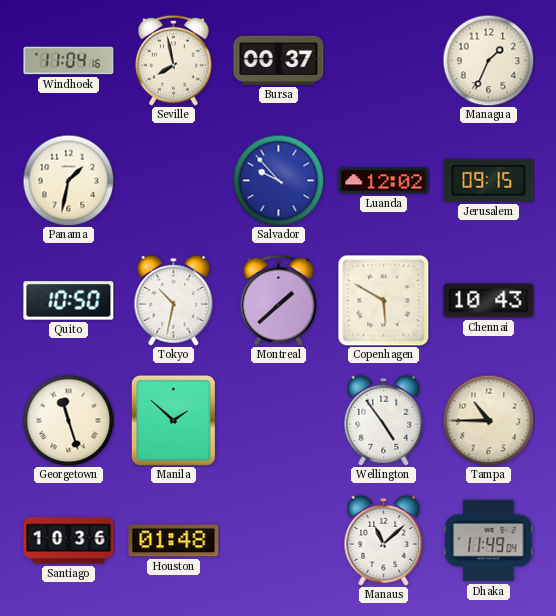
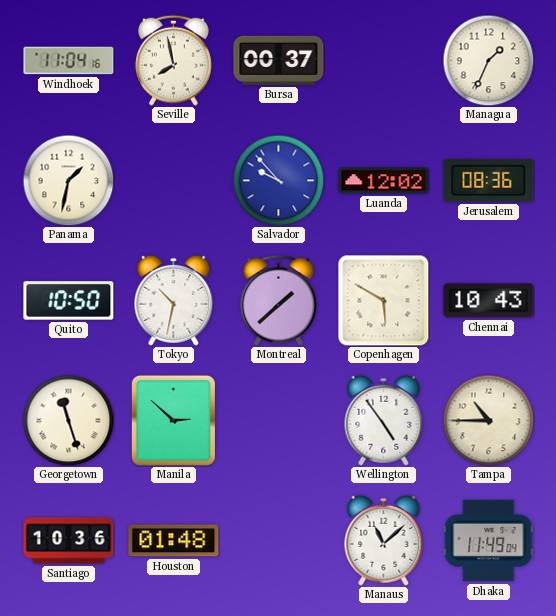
Jerusalem: 09:15 -> 08:36
Manila: 1:52 -> 2:52
